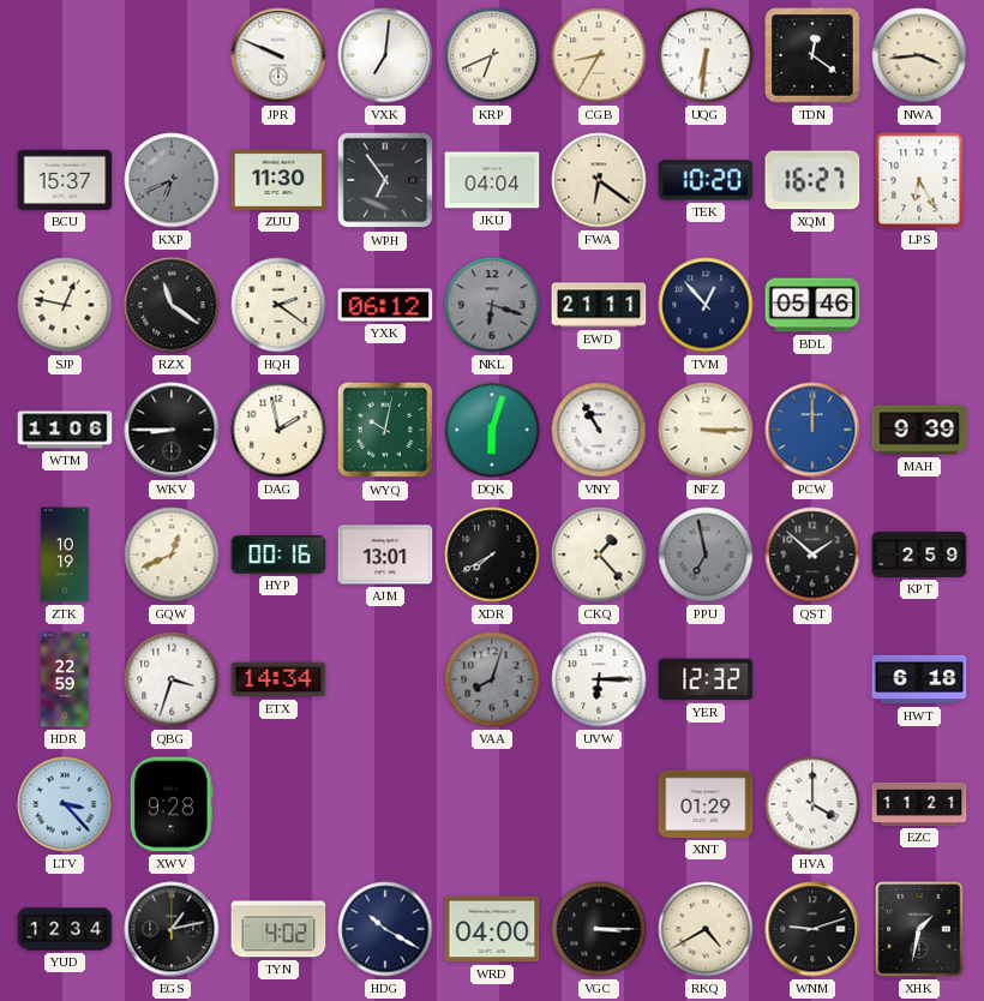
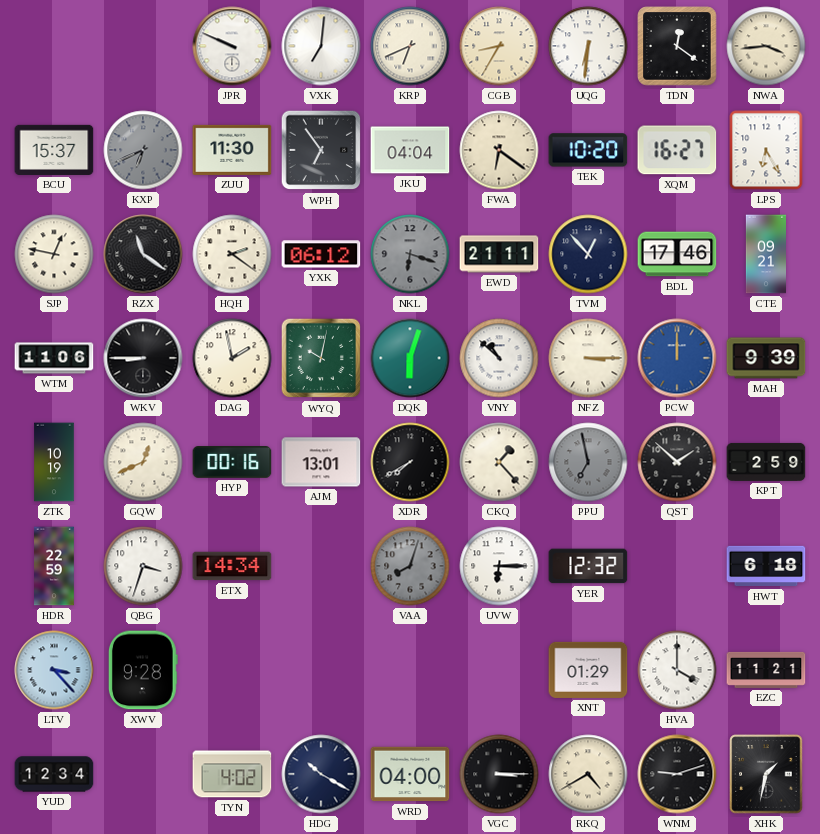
BDL: 05:46 -> 17:46
CTE: none -> 09:21
VNY: 10:55 -> 10:52
EGS: 1:13 -> none
